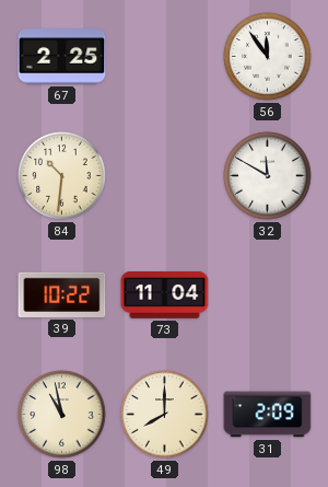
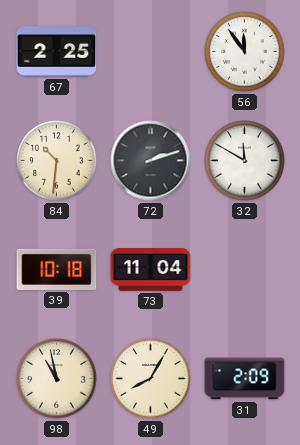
72: none -> 2:12
39: 10:22 -> 10:18
49: 8:00 -> 8:05
